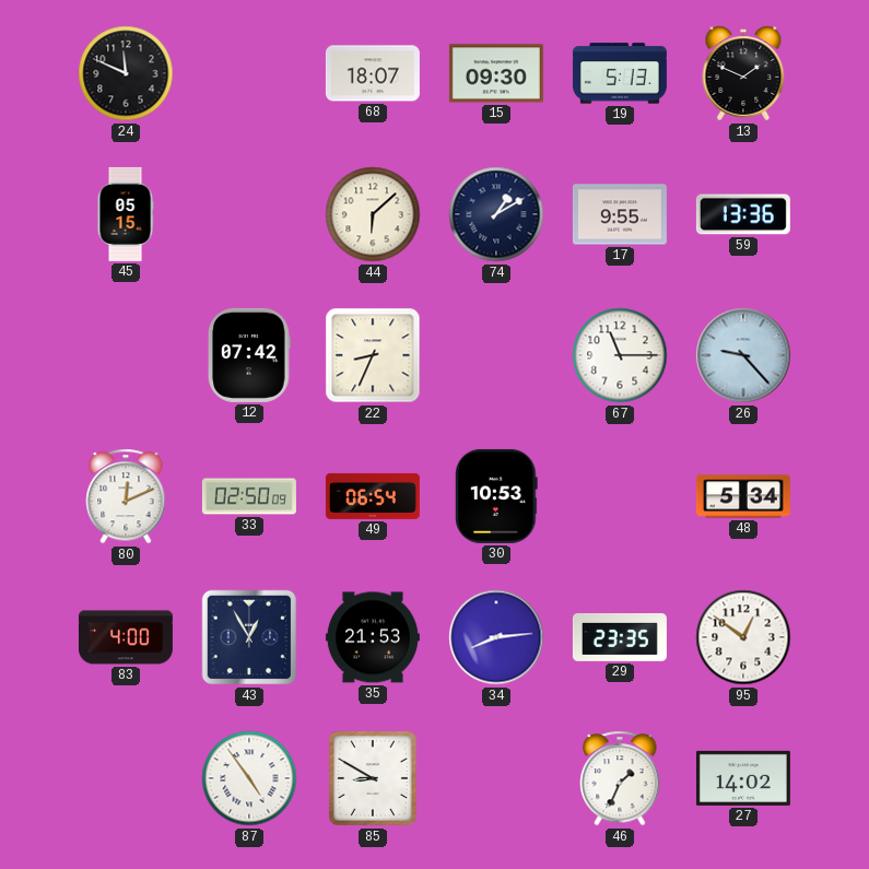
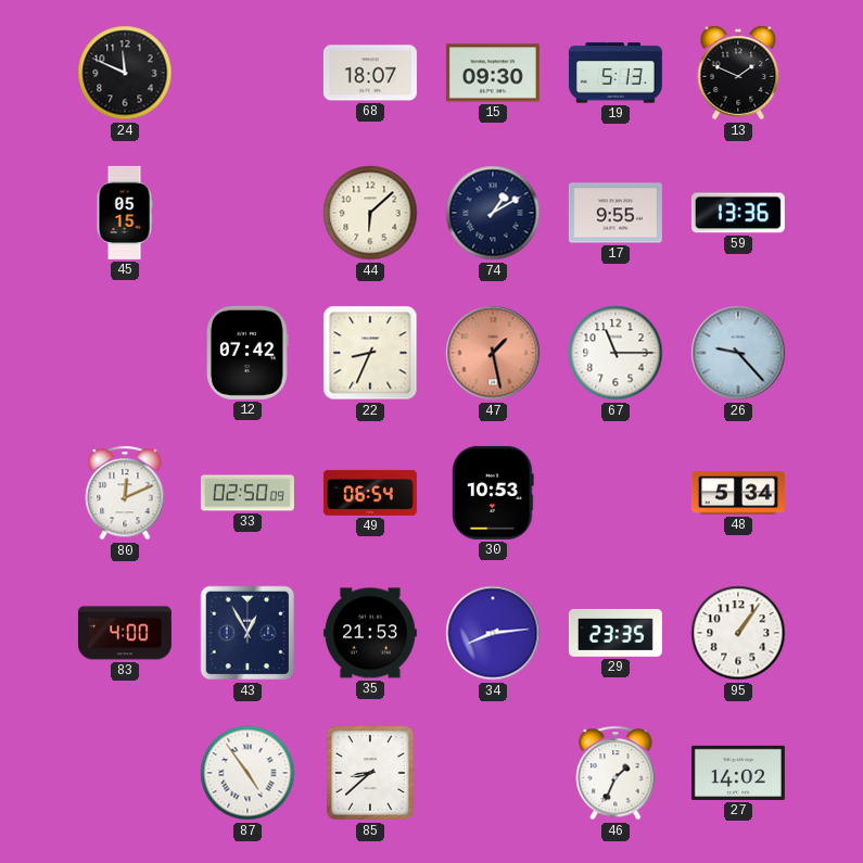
47: none -> 1:28
95: 12:51 -> 1:06
85: 8:50 -> 8:38
